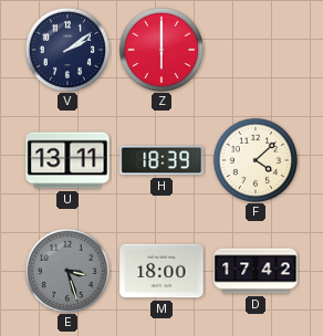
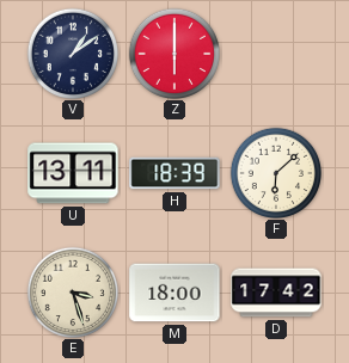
V: 2:09 -> 1:09
F: 4:08 -> 6:08
E dial: grey -> cream
